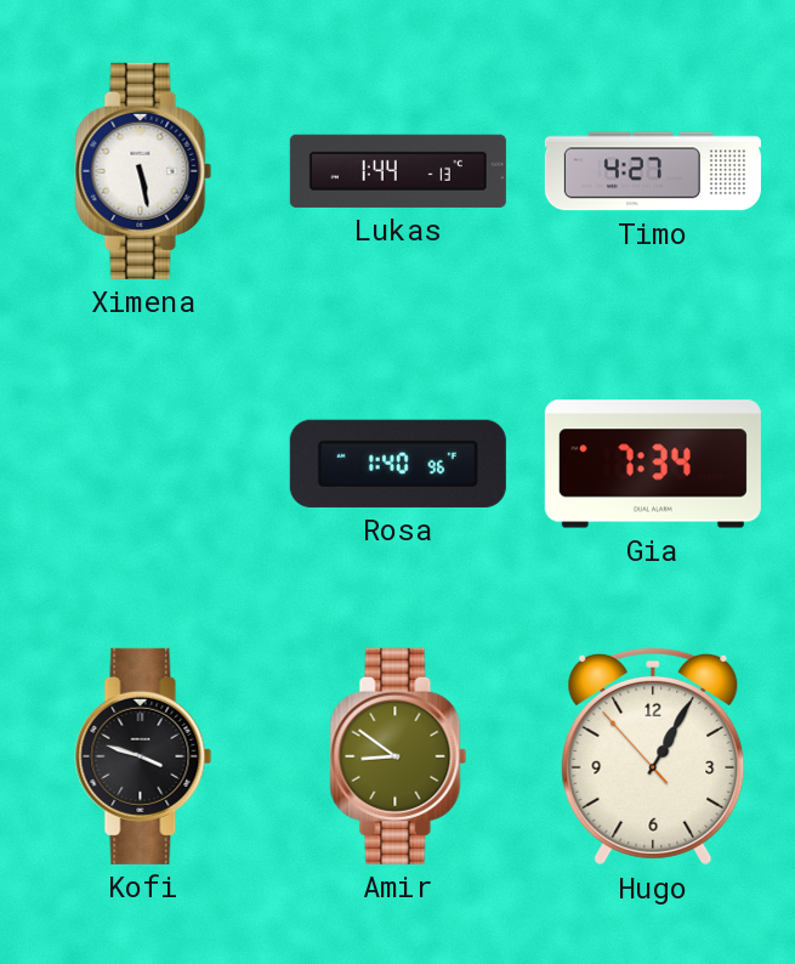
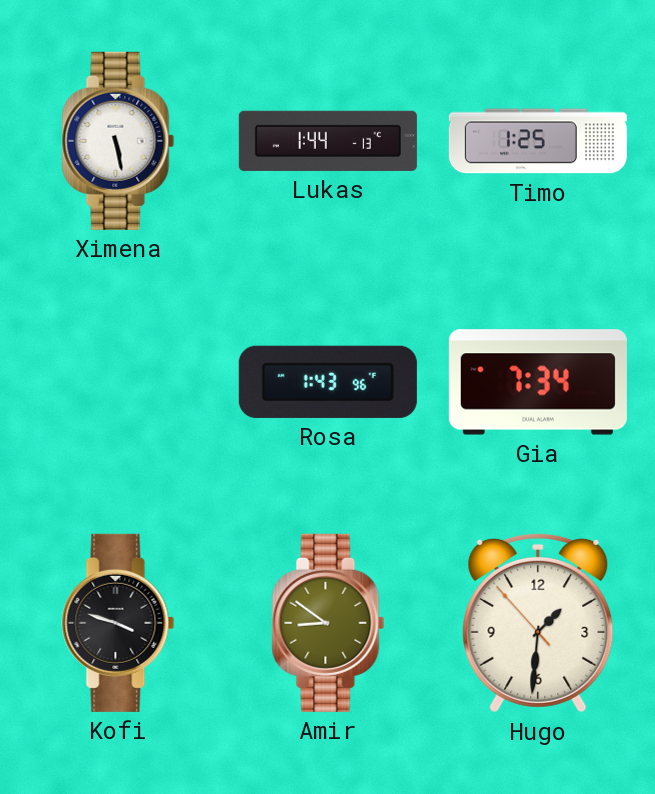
Timo: 4:27 -> 1:25
Rosa: 1:40 -> 1:43
Hugo: 1:04 -> 1:30
